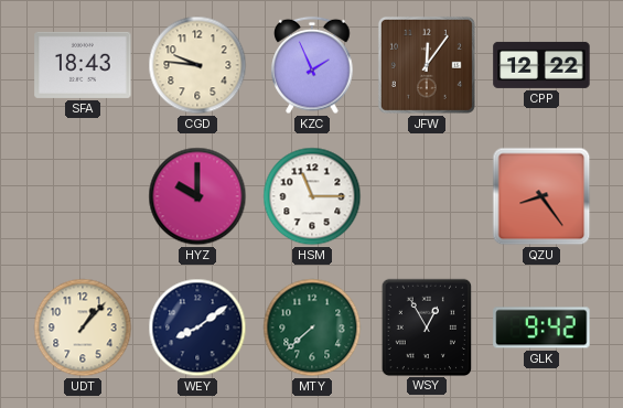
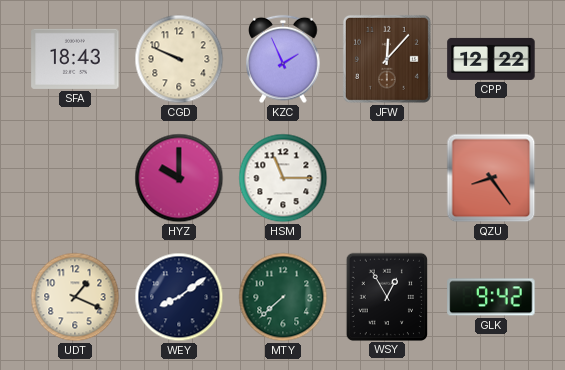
CGD: 9:46 -> 9:49
JFW: 12:06 -> 12:07
UDT: 1:07 -> 1:19
